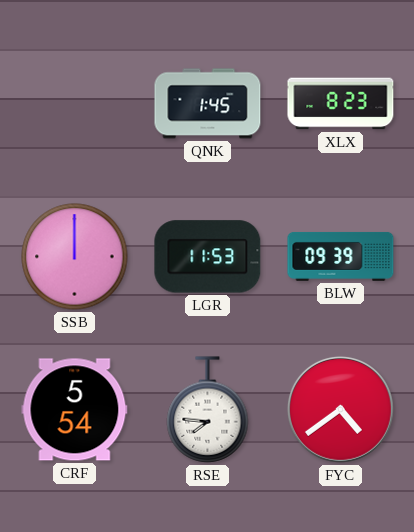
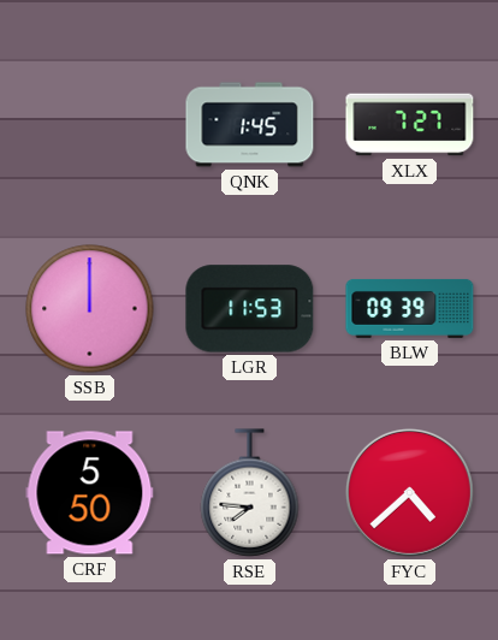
XLX: 8:23 -> 7:27
CRF: 5:54 -> 5:50
FYC: 4:39 -> 4:38
